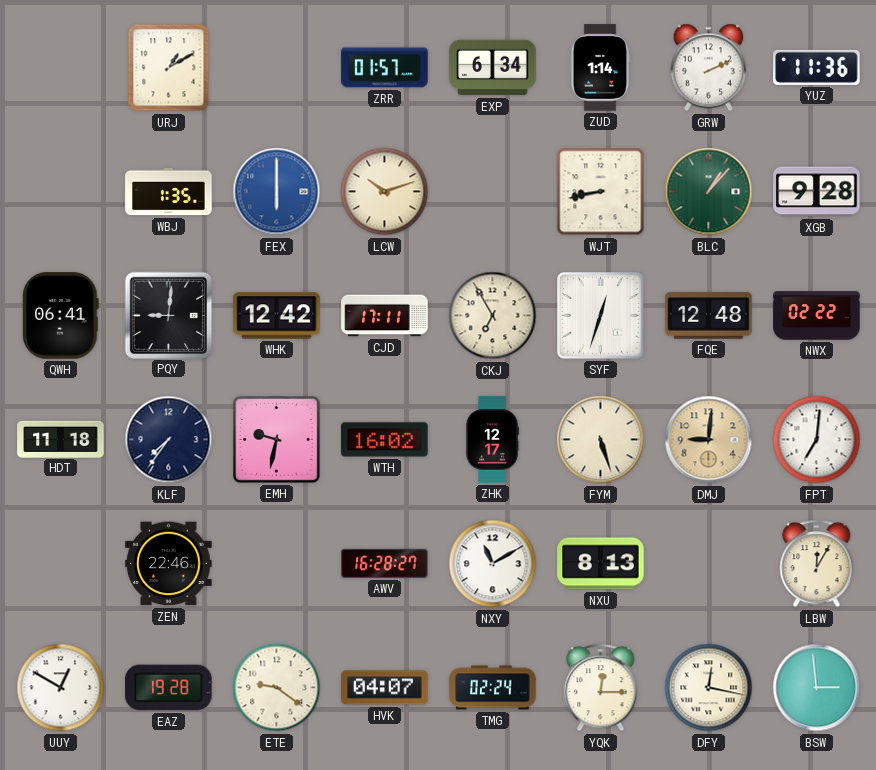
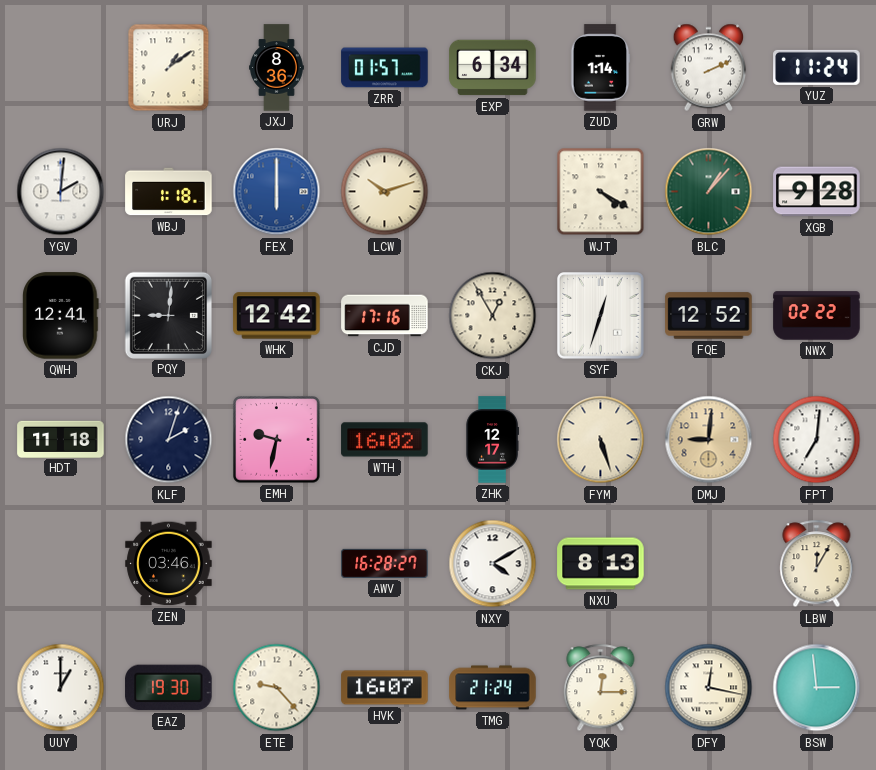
URJ: 1:10 -> 1:09
JXJ: none -> 8:36
YUZ: 11:36 -> 11:24
YGV: none -> 2:01
WBJ: 1:35 -> 1:18
WJT: 8:43 -> 4:20
QWH: 06:41 -> 12:41
CJD: 17:11 -> 17:16
CKJ: 6:55 -> 12:55
FQE: 12:48 -> 12:52
KLF: 7:36 -> 2:03
ZEN: 22:46 -> 03:46
NXY: 11:10 -> 4:10
UUY: 12:50 -> 1:00
EAZ: 19:28 -> 19:30
ETE: 9:21 -> 9:23
HVK: 04:07 -> 16:07
TMG: 02:24 -> 21:24
